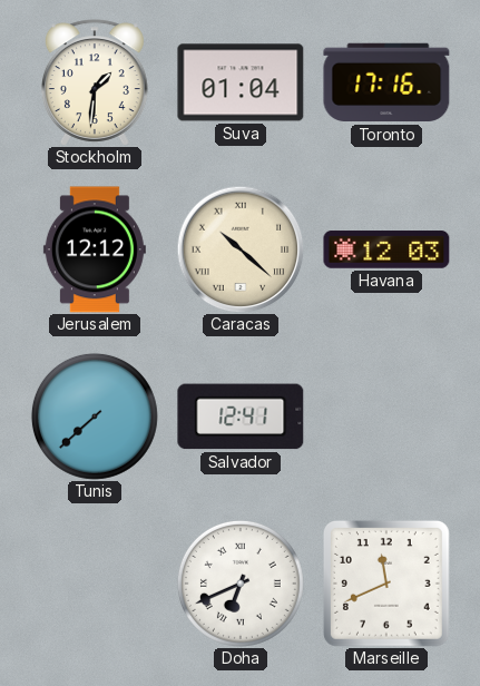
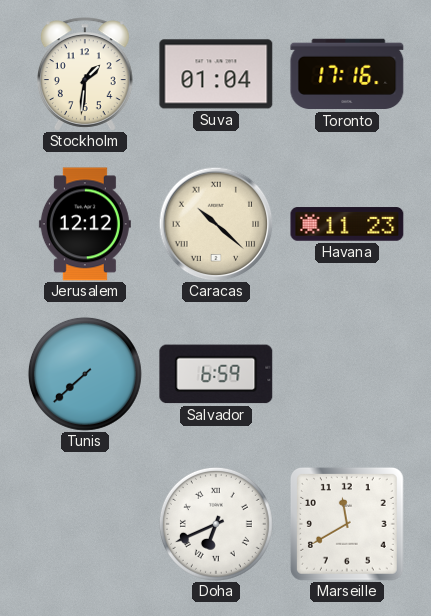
Havana: 12:03 -> 11:23
Salvador: 12:41 -> 6:59
Marseille: 11:41 -> 11:40
